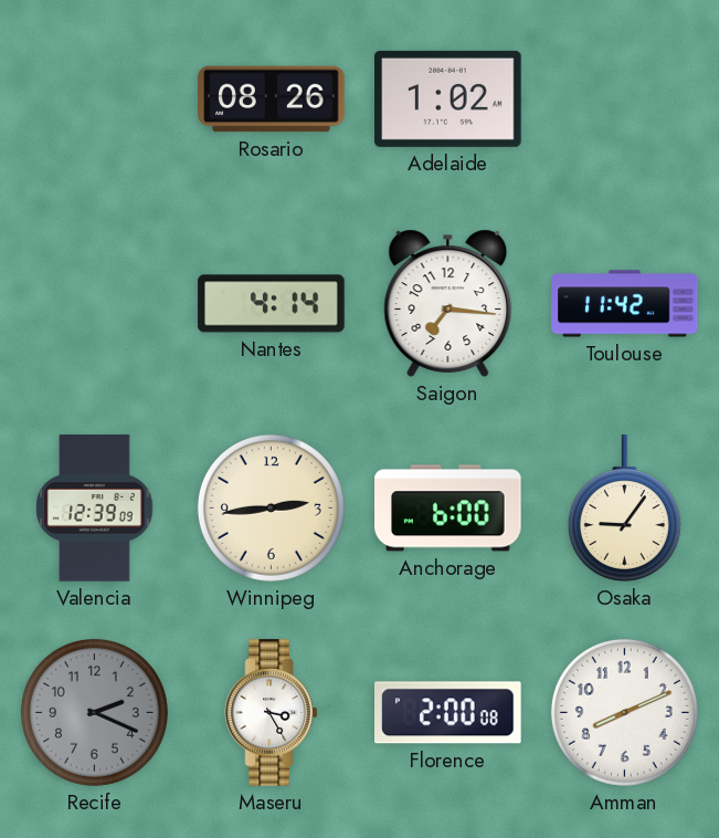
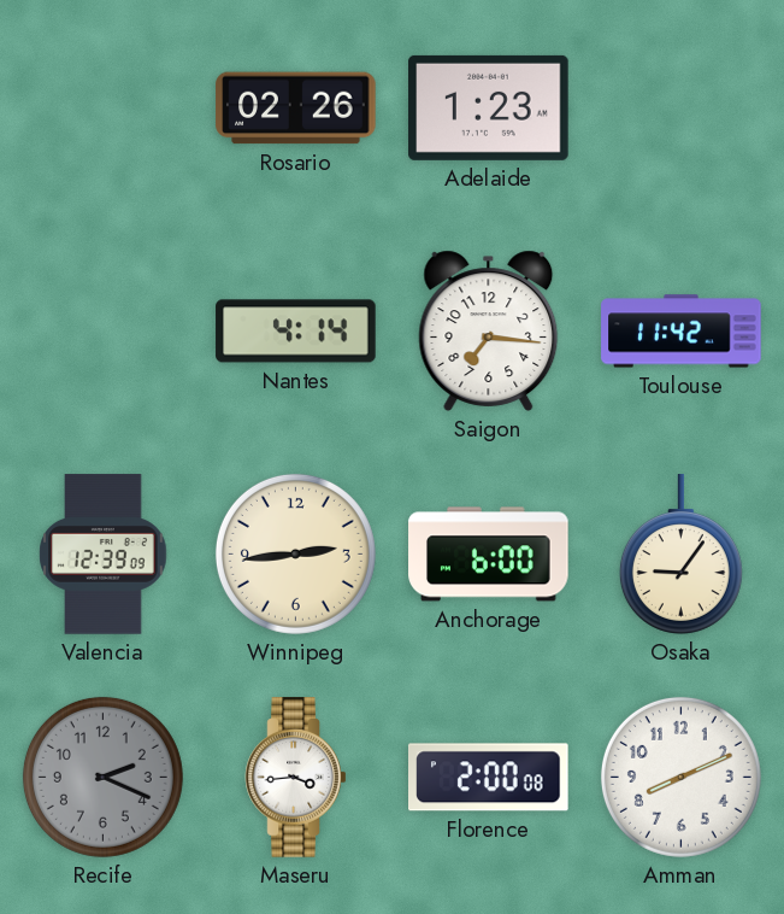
Rosario: 08:26 -> 02:26
Adelaide: 1:02 -> 1:23
Maseru: 3:25 -> 3:44
